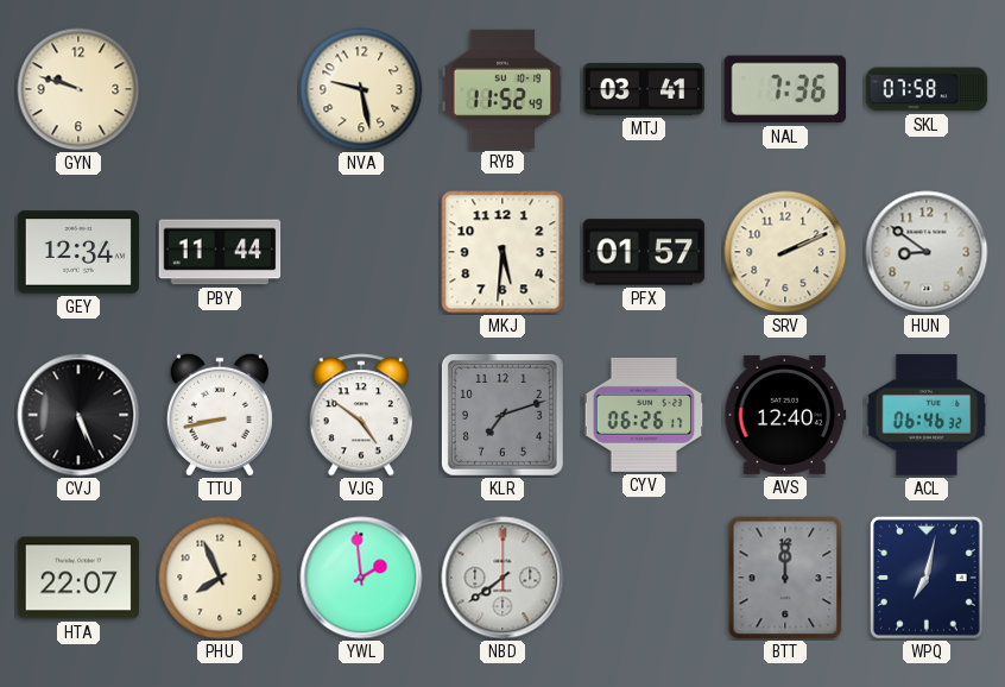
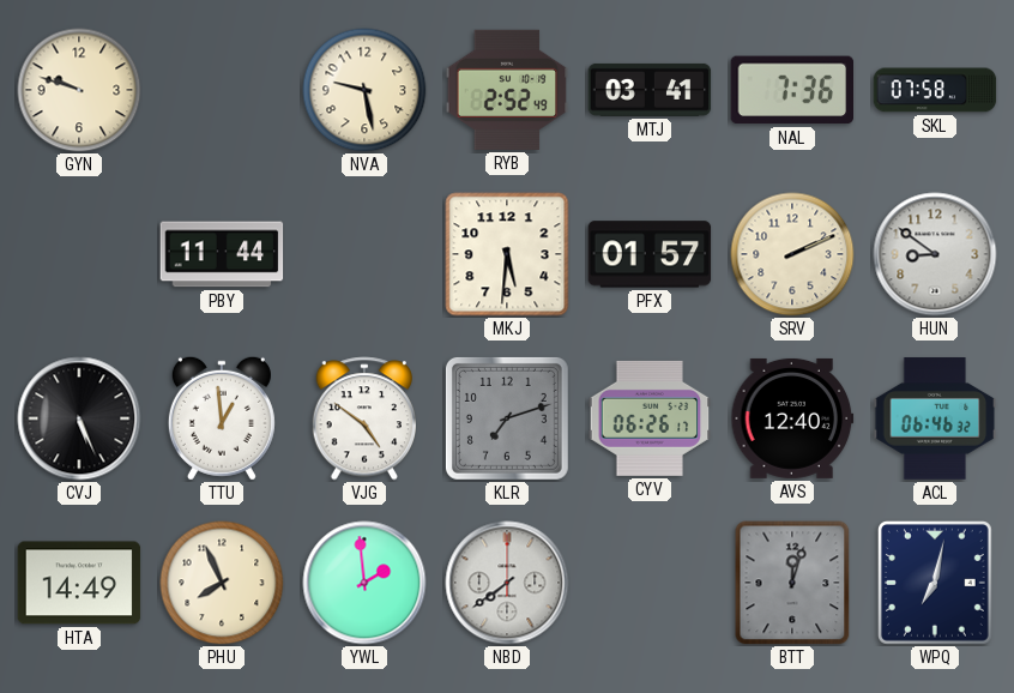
RYB: 11:52 -> 2:52
GEY: 12:34 -> none
TTU: 8:43 -> 12:59
HTA: 22:07 -> 14:49
BTT: 12:00 -> 12:03
